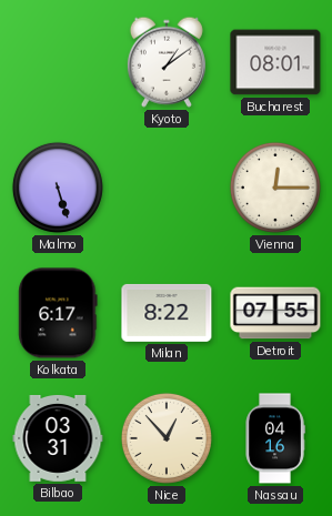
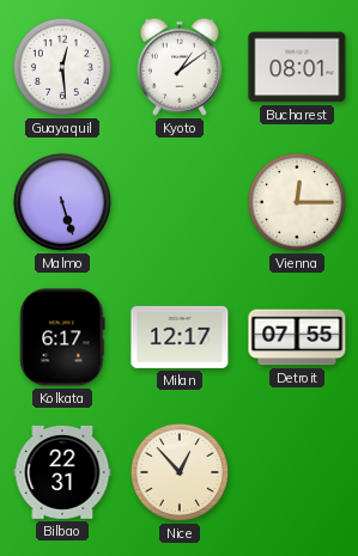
Guayaquil: none -> 12:29
Milan: 8:22 -> 12:17
Bilbao: 03:31 -> 22:31
Nassau: 04:16 -> none
